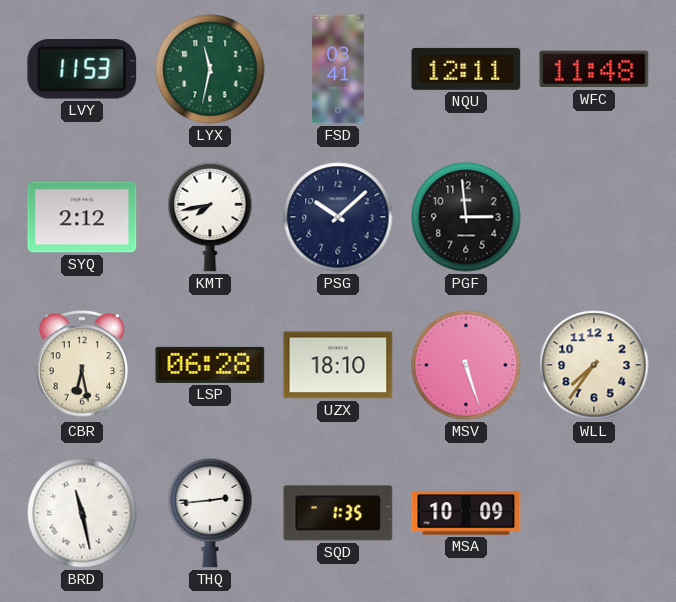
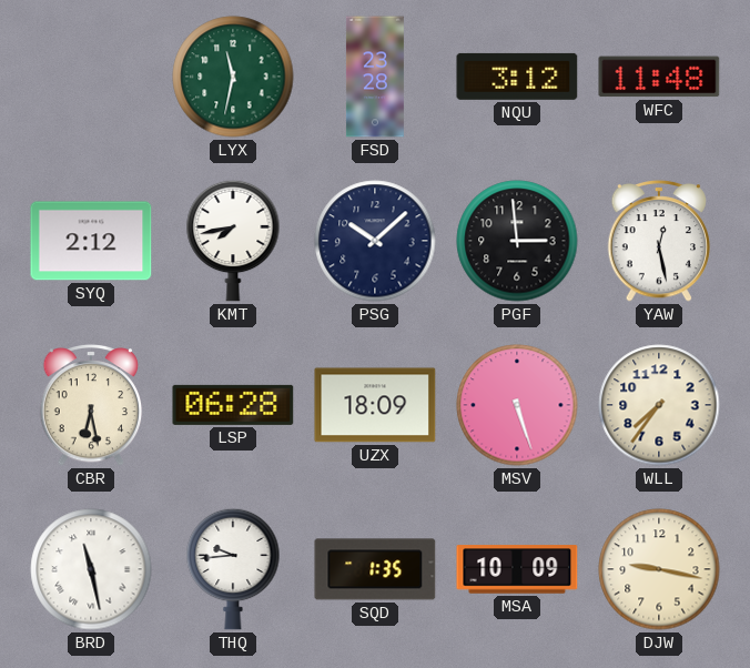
LVY: 11:53 -> none
FSD: 03:41 -> 23:28
NQU: 12:11 -> 3:12
YAW: none -> 12:28
UZX: 18:10 -> 18:09
THQ: 2:44 -> 9:44
DJW: none -> 9:17
